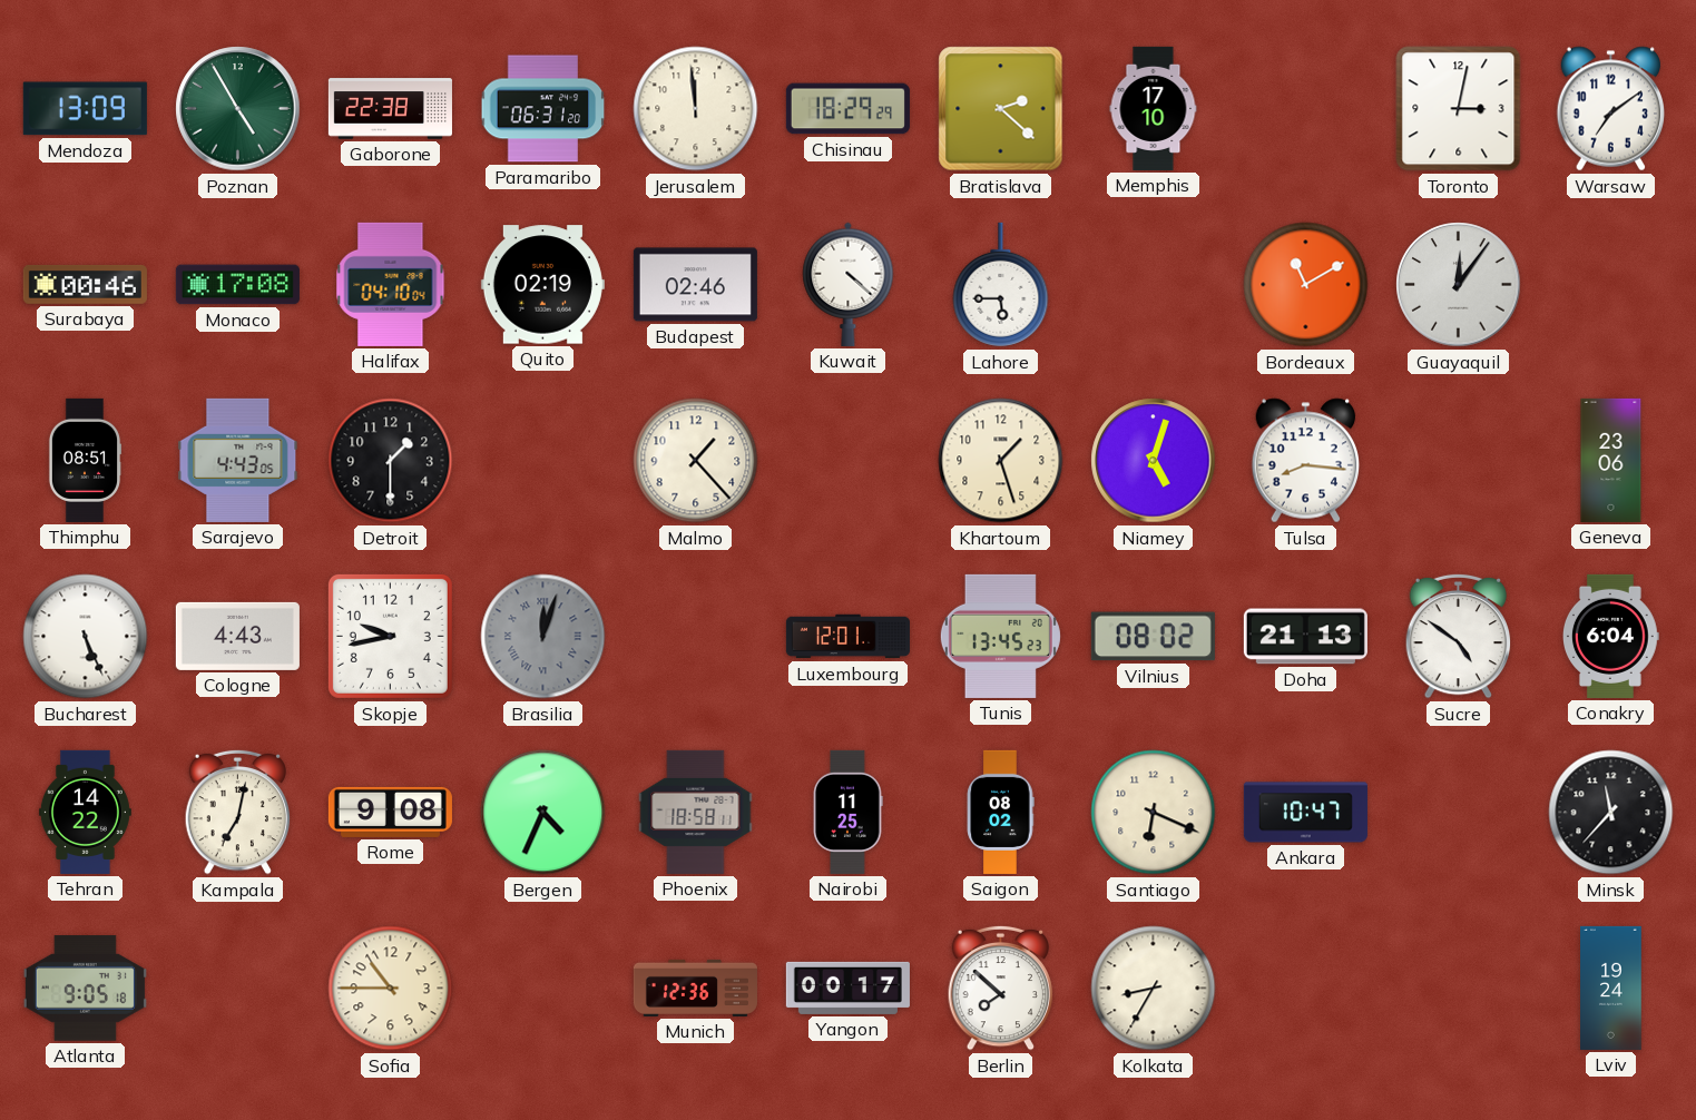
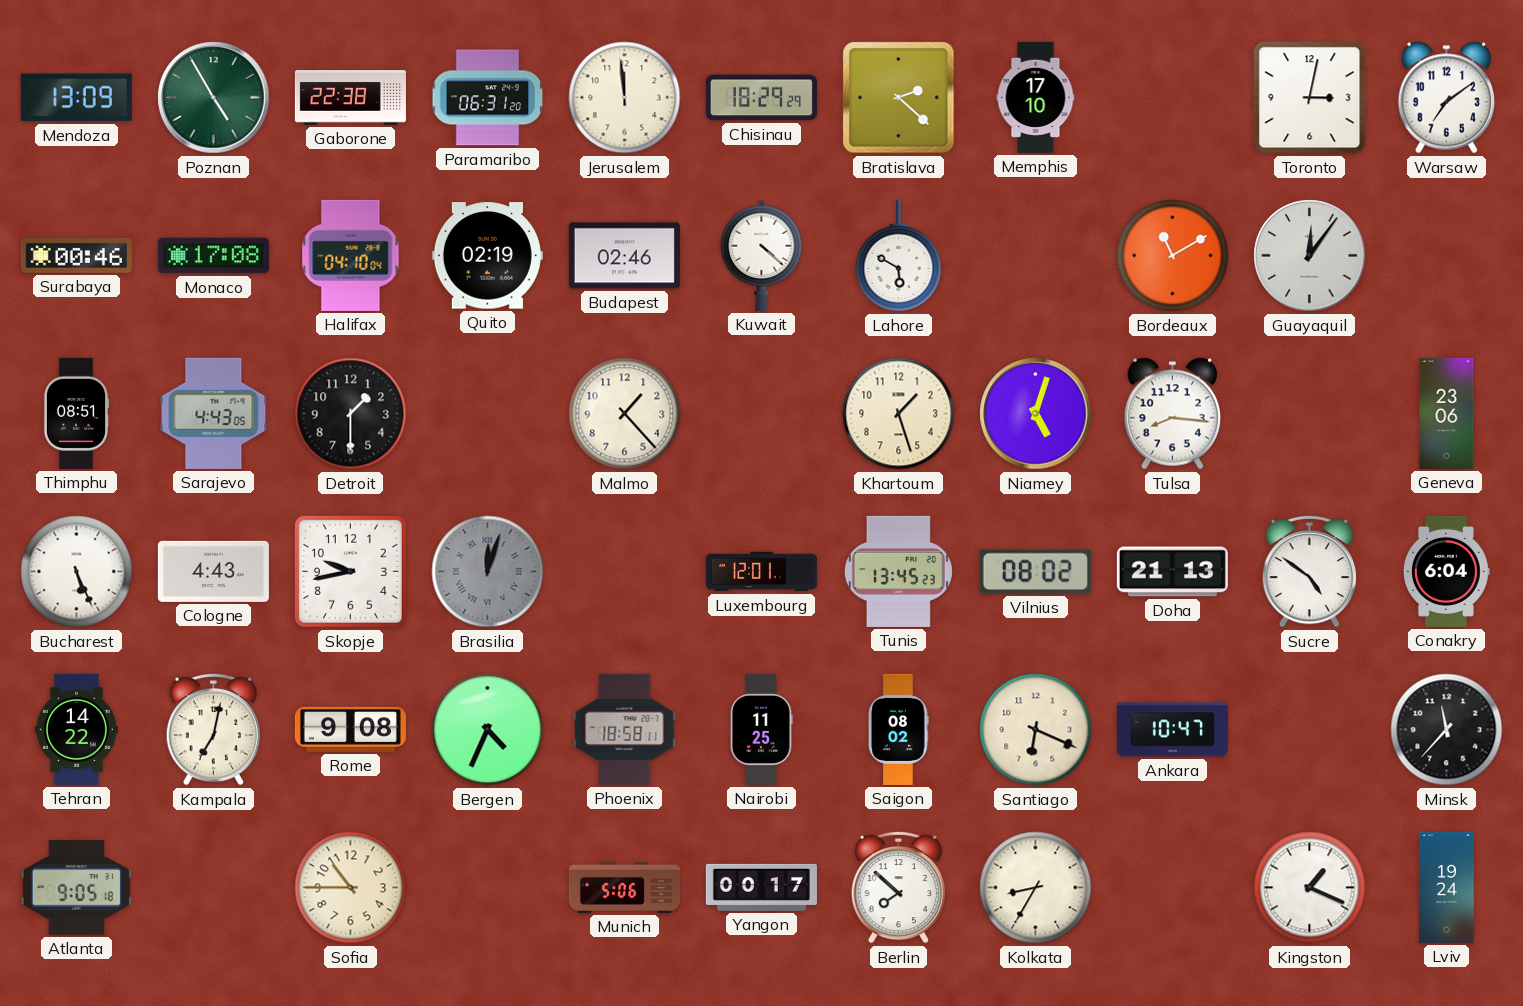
Lahore: 5:45 -> 5:50
Munich: 12:36 -> 5:06
Kingston: none -> 1:19
